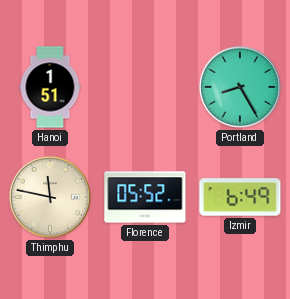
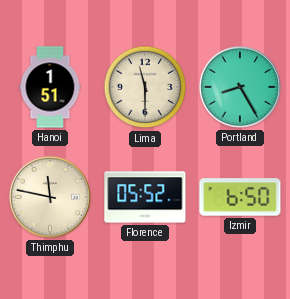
Lima: none -> 11:30
Izmir: 6:49 -> 6:50
